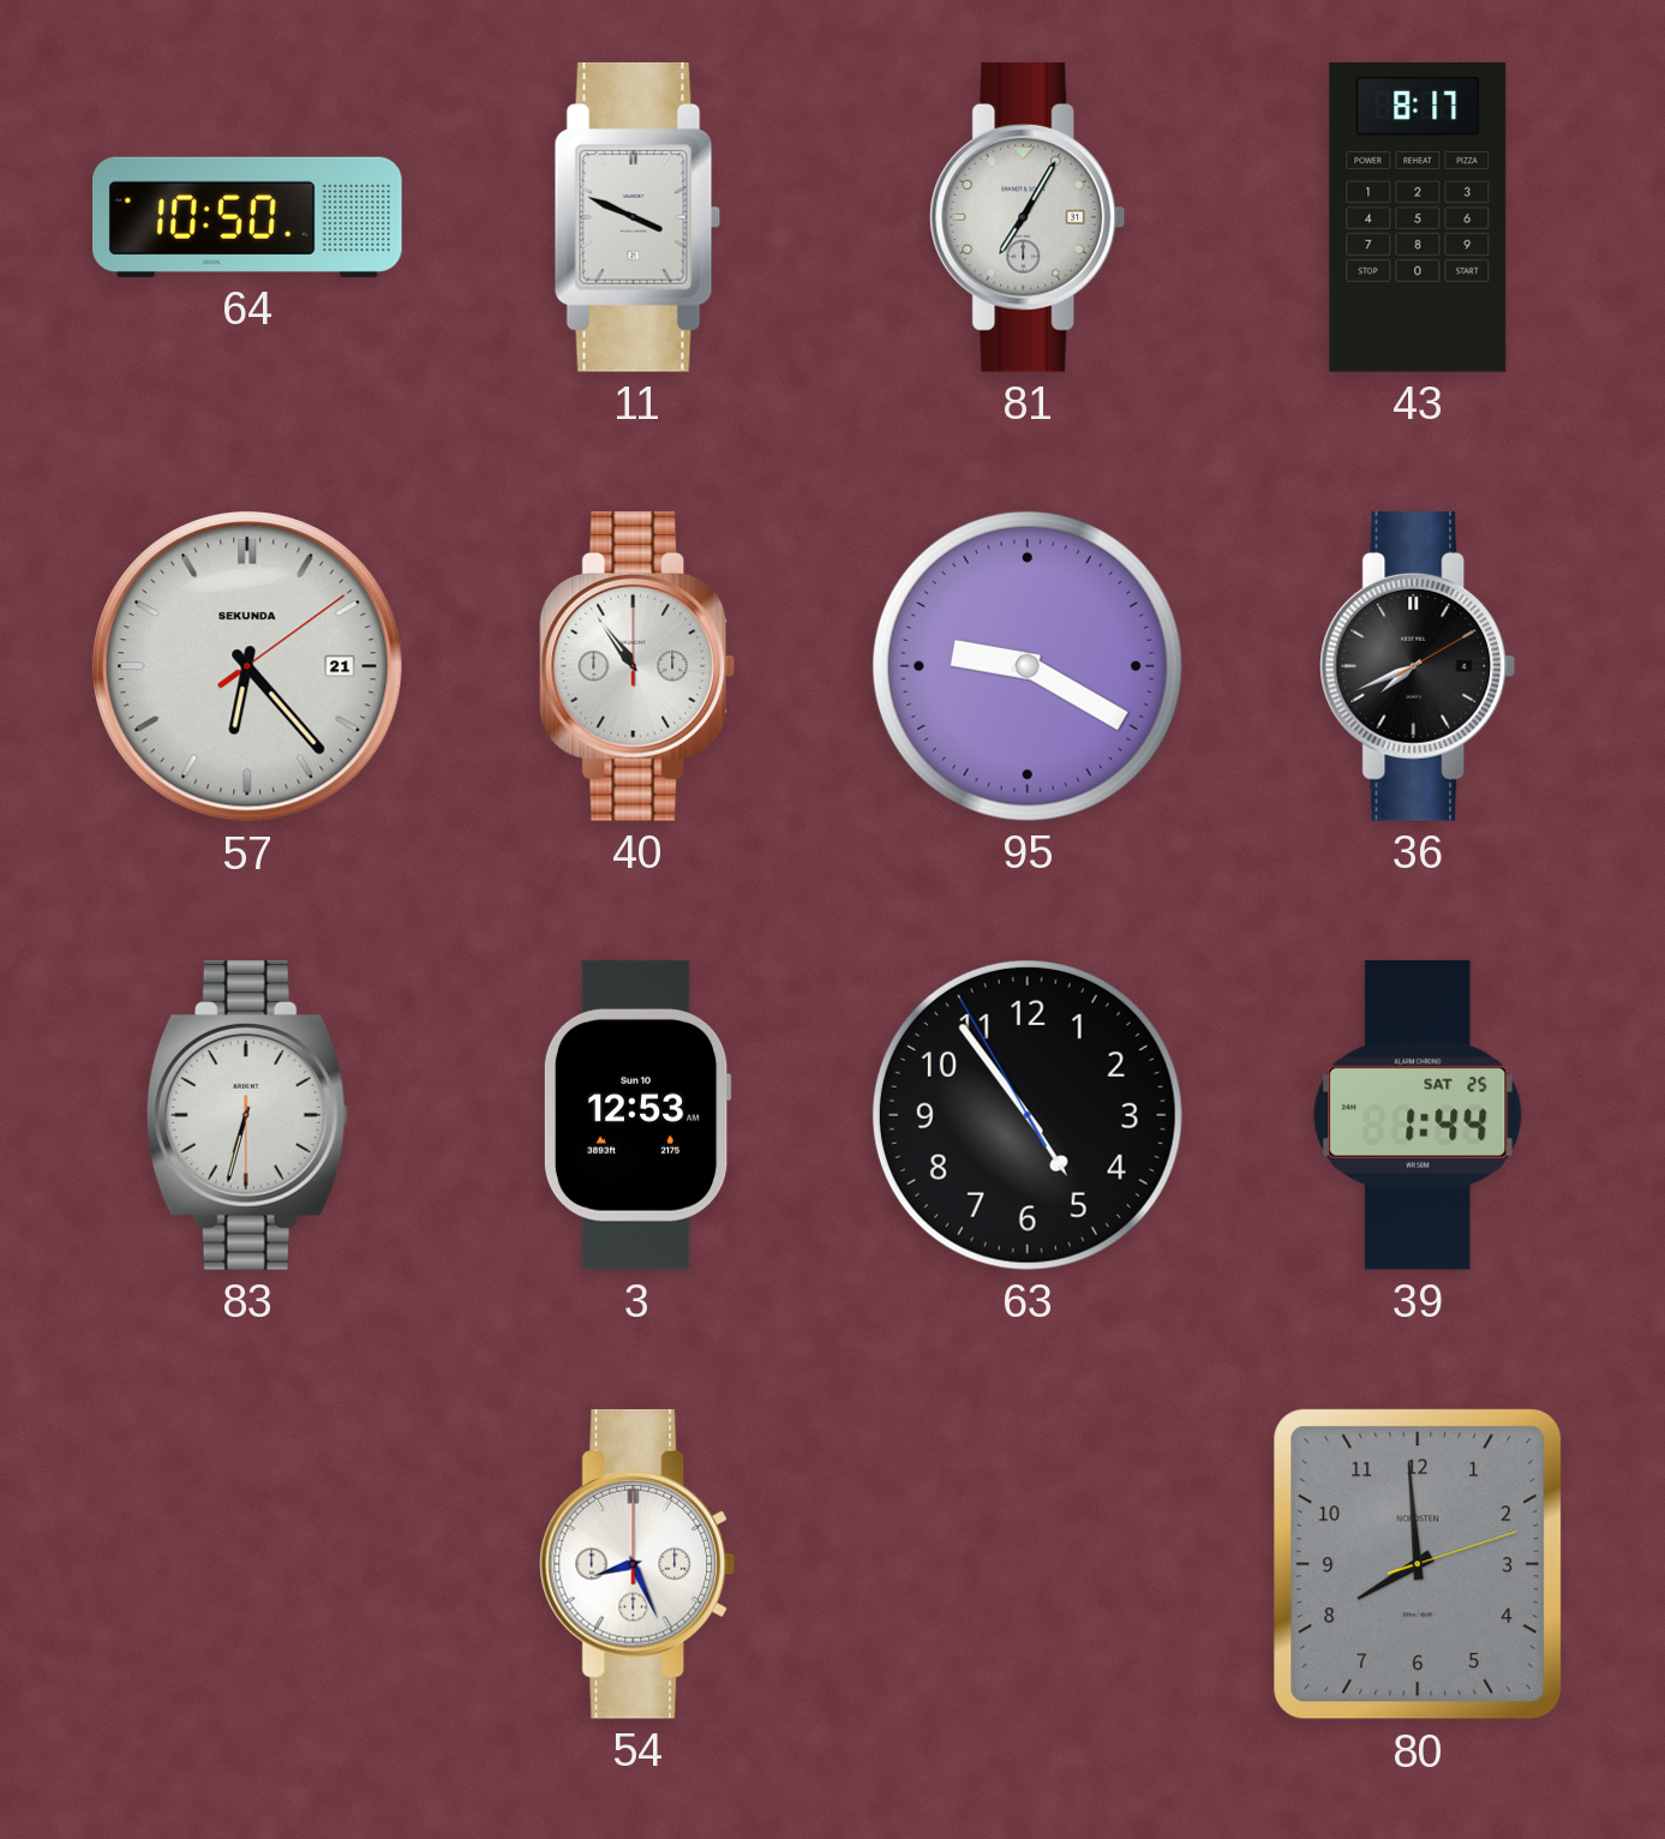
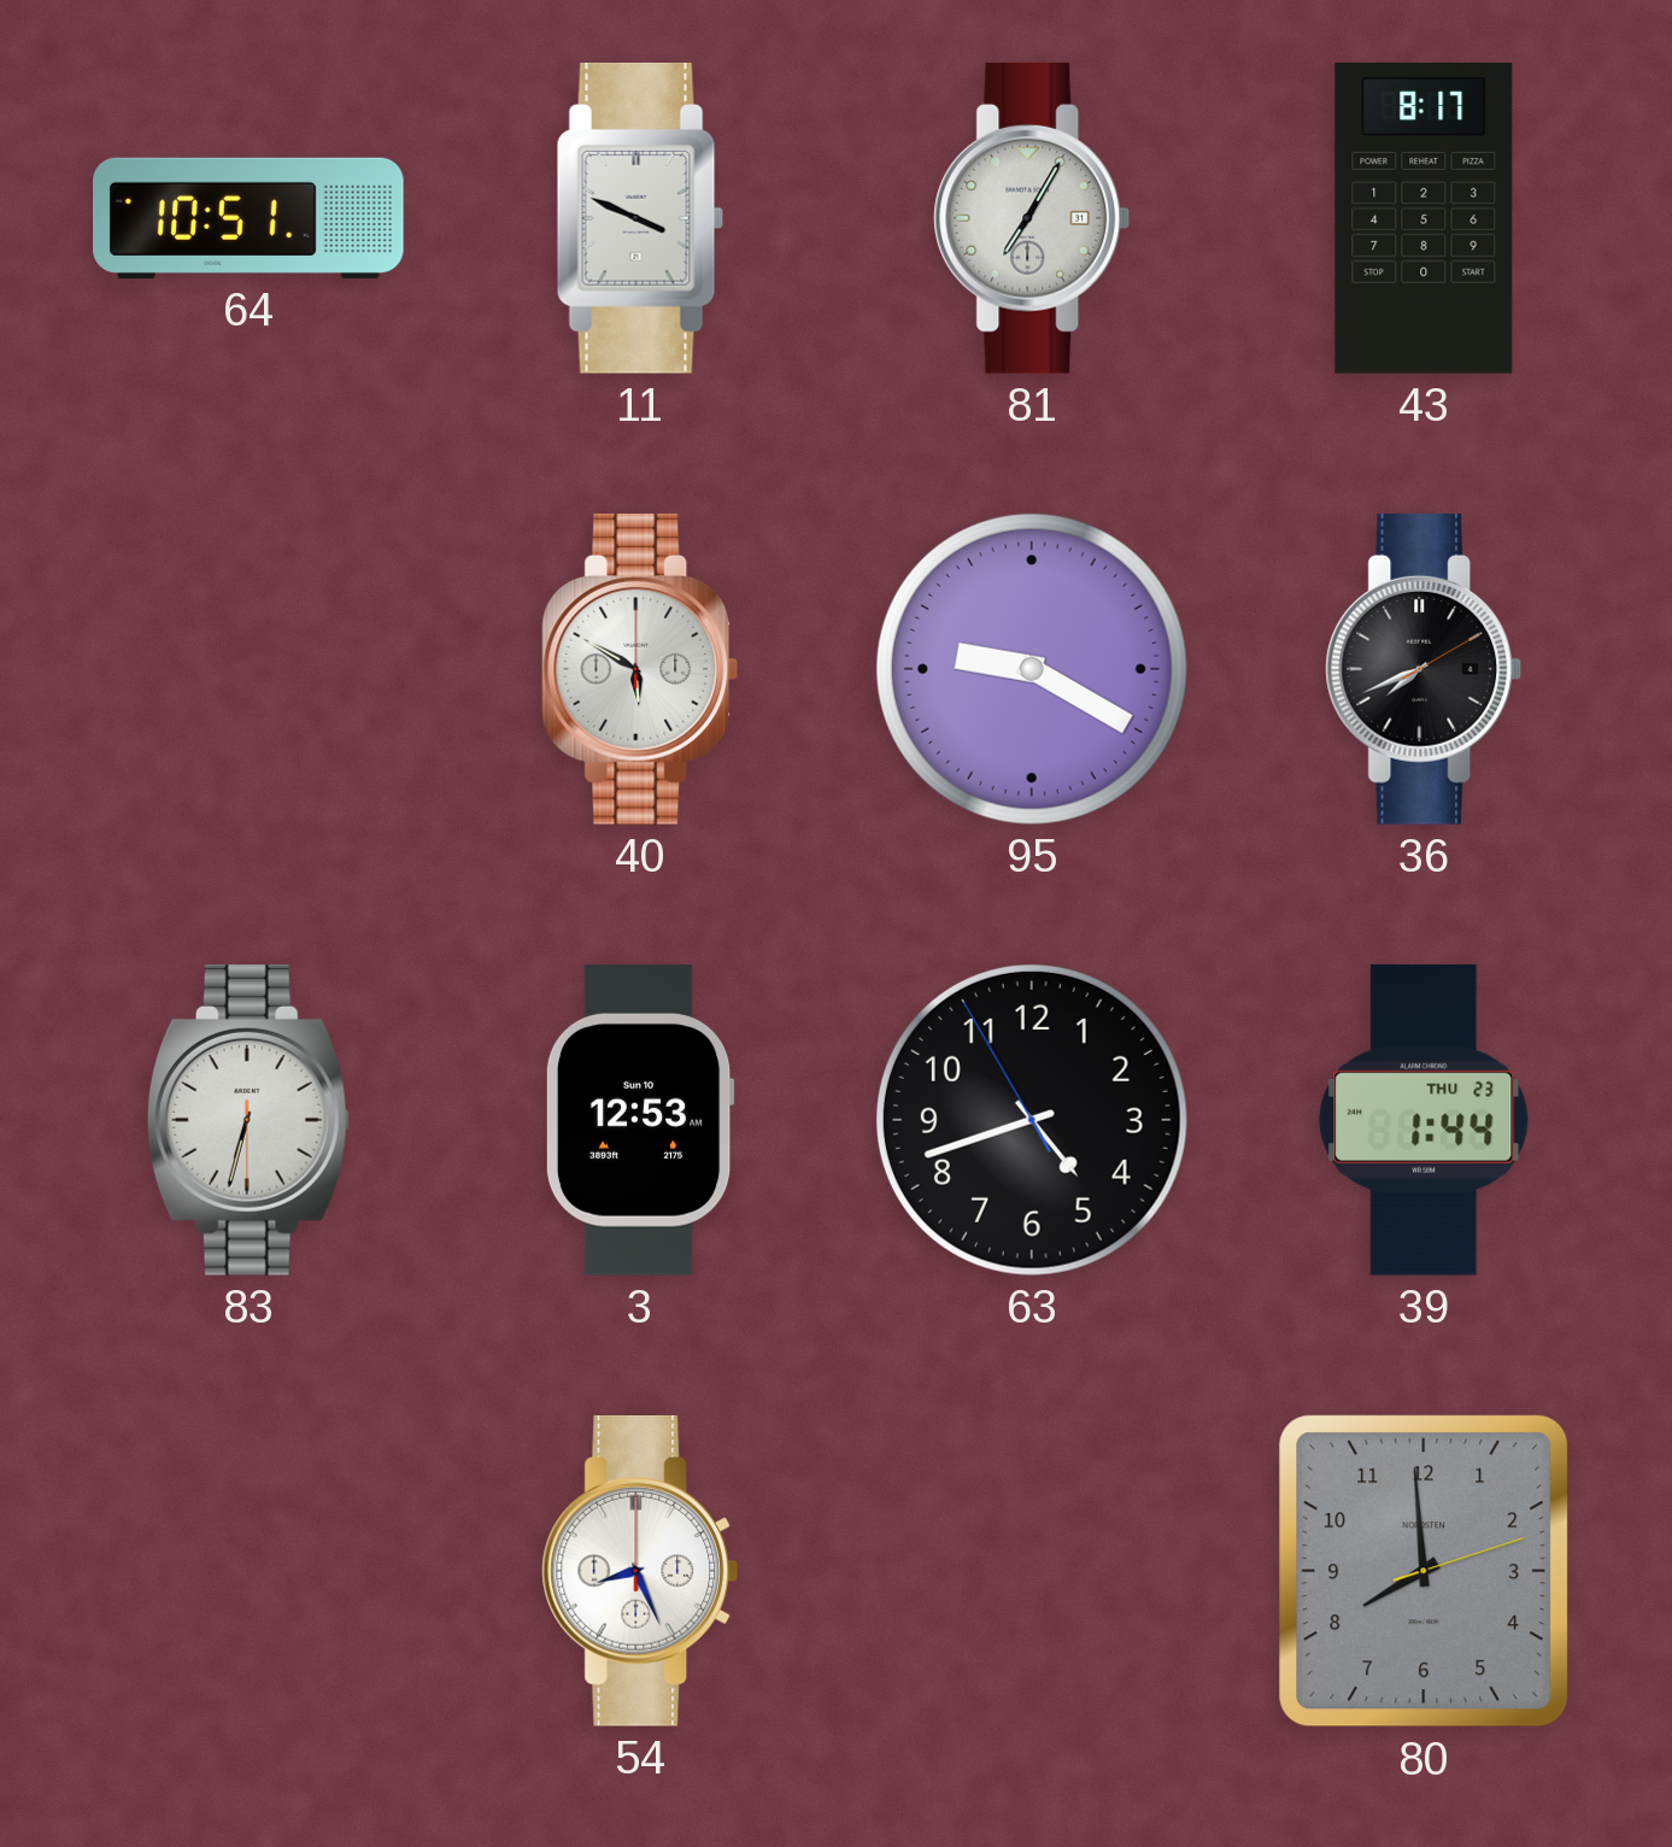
64: 10:50 -> 10:51
57: 6:23 -> none
40: 10:54 -> 5:50
63: 4:53 -> 4:41
39 date: SAT 25 -> THU 23
